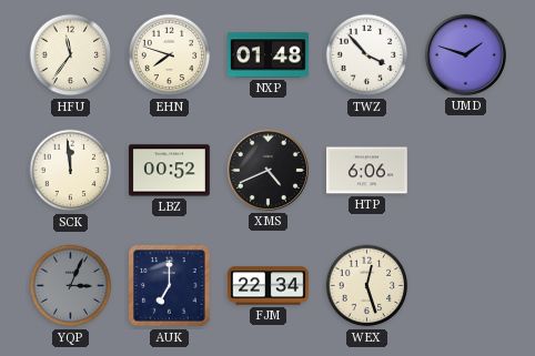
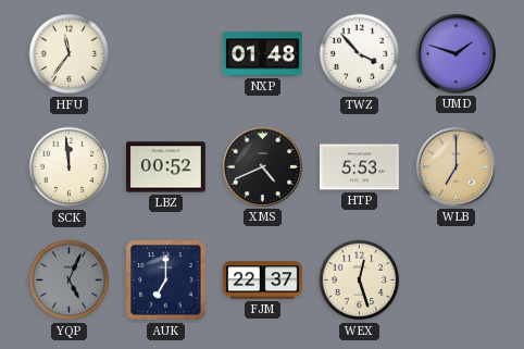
EHN: 7:48 -> none
HTP: 6:06 -> 5:53
WLB: none -> 7:00
YQP: 3:04 -> 5:04
FJM: 22:34 -> 22:37
